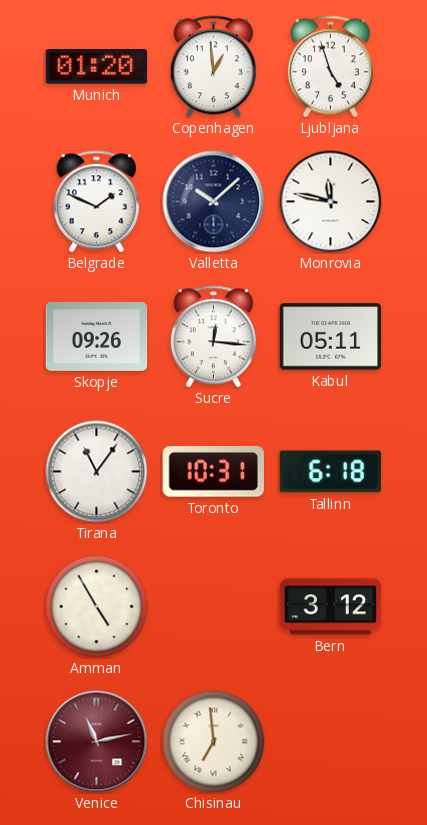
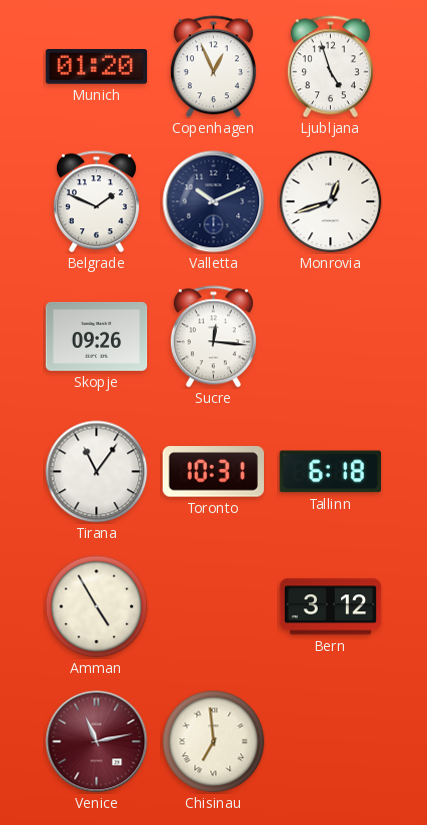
Copenhagen: 12:59 -> 12:56
Valletta: 10:08 -> 10:11
Monrovia: 11:47 -> 12:42
Kabul: 05:11 -> none
